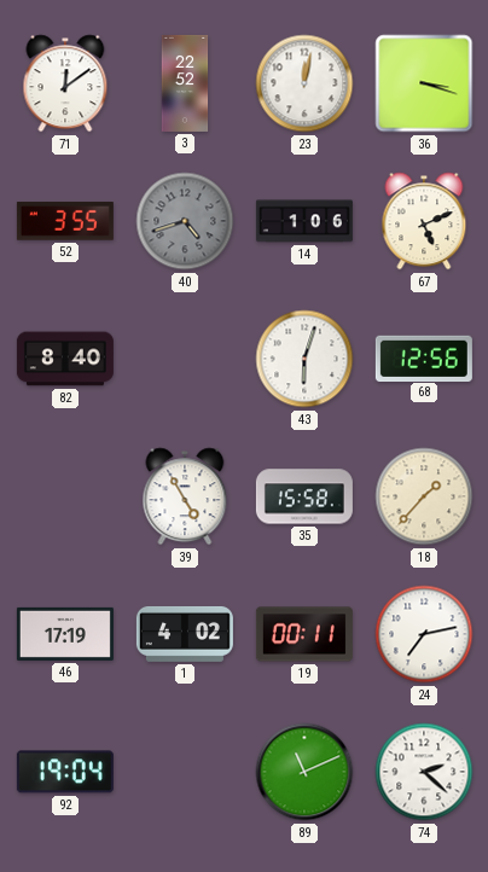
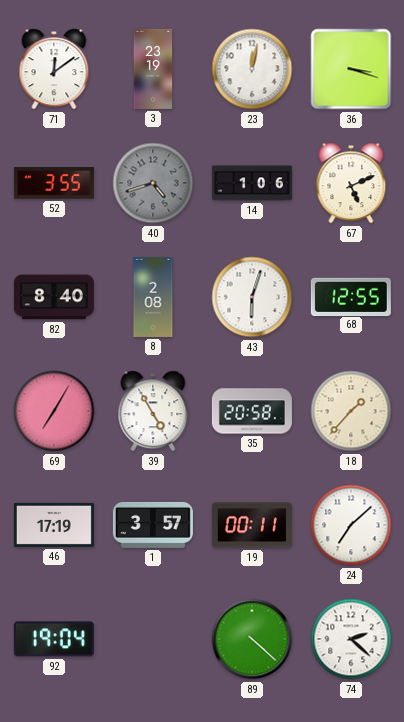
3: 22:52 -> 23:19
8: none -> 2:08
68: 12:56 -> 12:55
69: none -> 7:05
35: 15:58 -> 20:58
1: 4:02 -> 3:57
24: 7:13 -> 7:08
89: 11:11 -> 4:22
